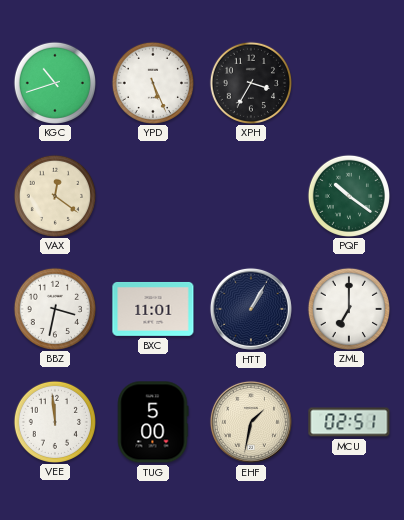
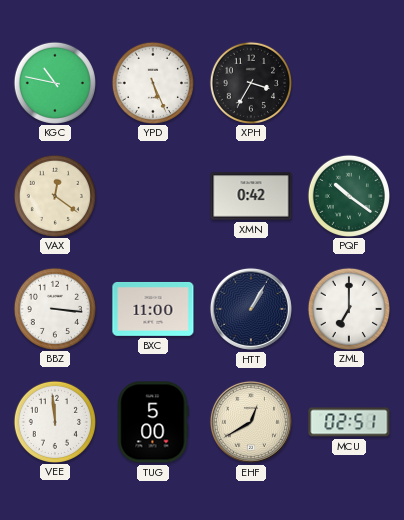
KGC: 10:42 -> 10:47
XMN: none -> 0:42
BBZ: 3:32 -> 3:16
BXC: 11:01 -> 11:00
EHF: 1:32 -> 12:40
